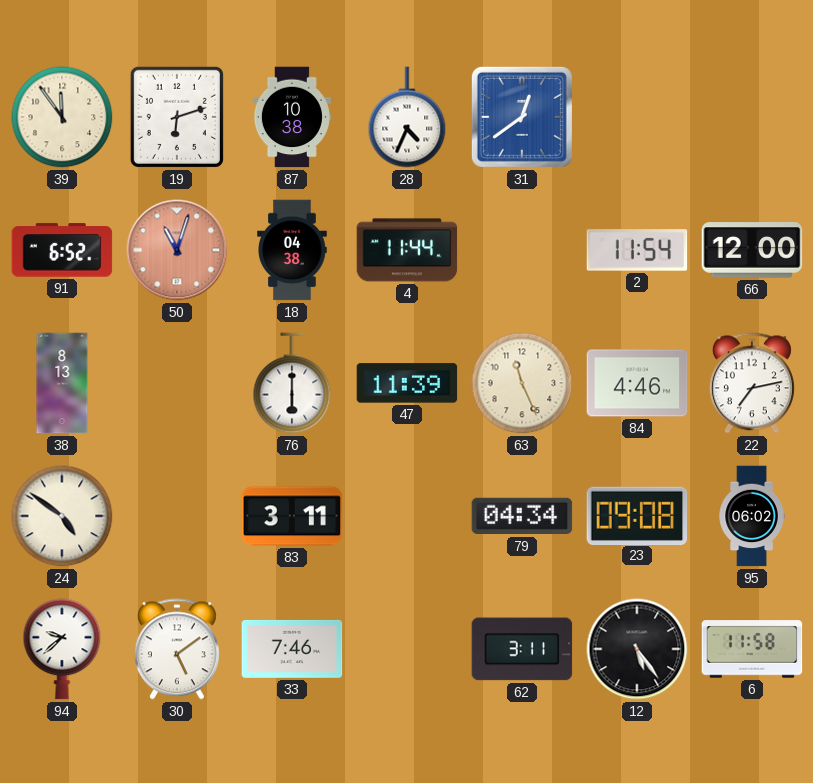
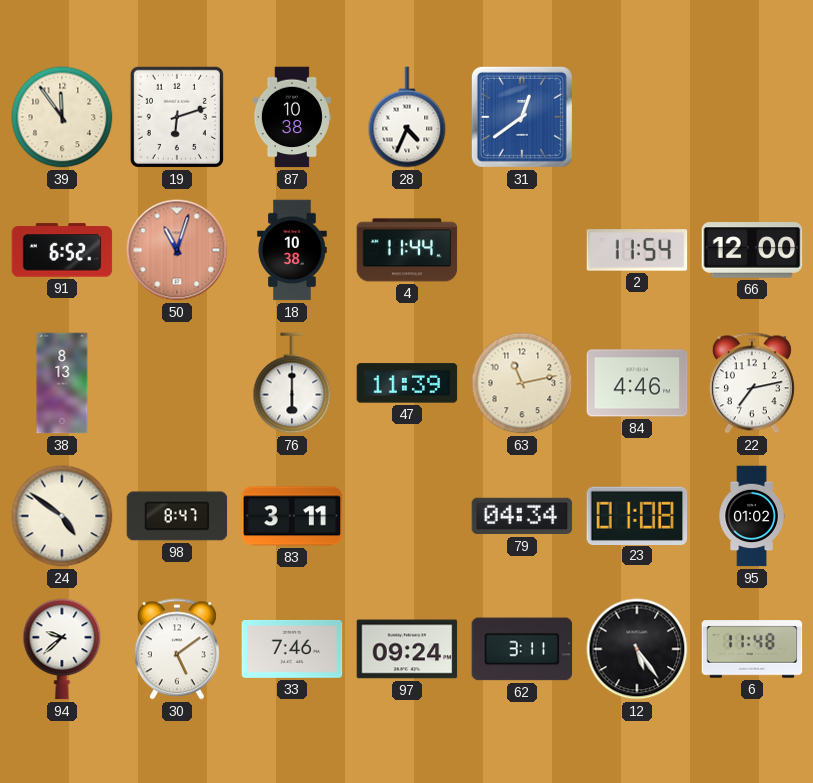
18: 04:38 -> 10:38
63: 11:26 -> 11:13
98: none -> 8:47
23: 09:08 -> 01:08
95: 06:02 -> 01:02
97: none -> 09:24
6: 11:58 -> 11:48
